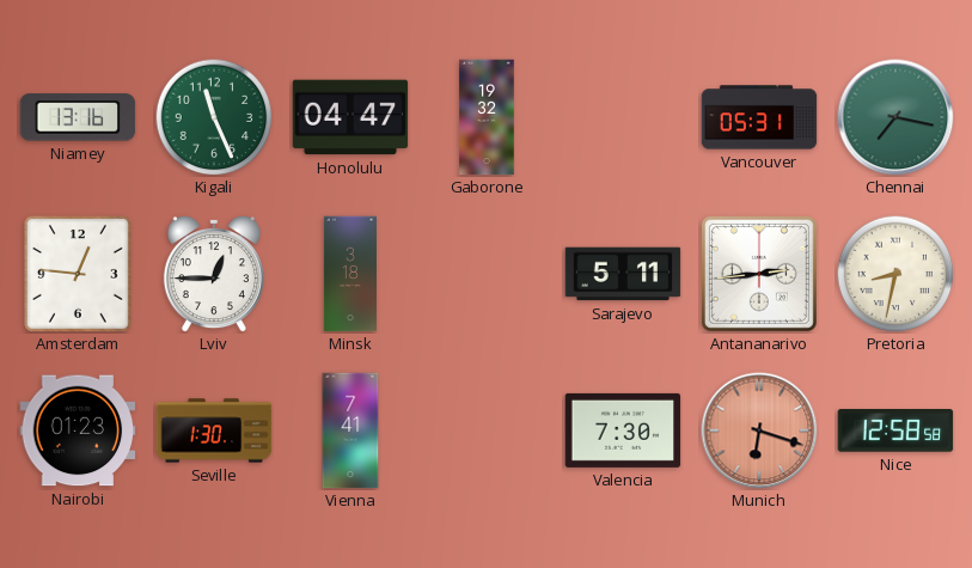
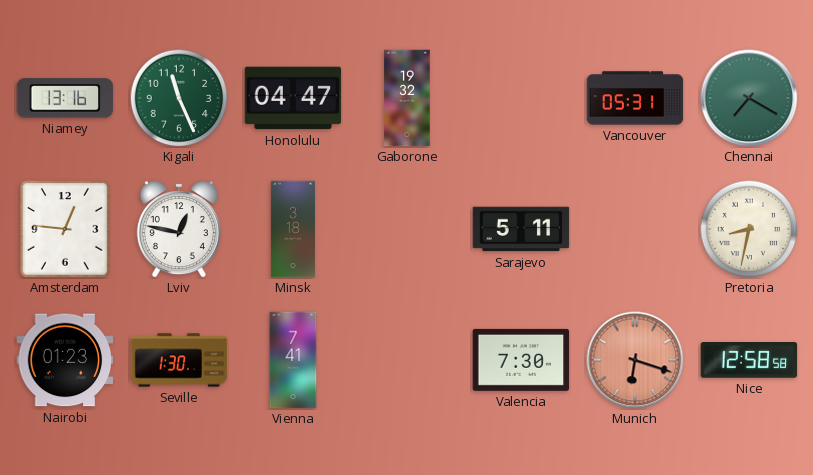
Chennai: 7:17 -> 7:20
Lviv: 12:45 -> 12:47
Antananarivo: 2:44 -> none
